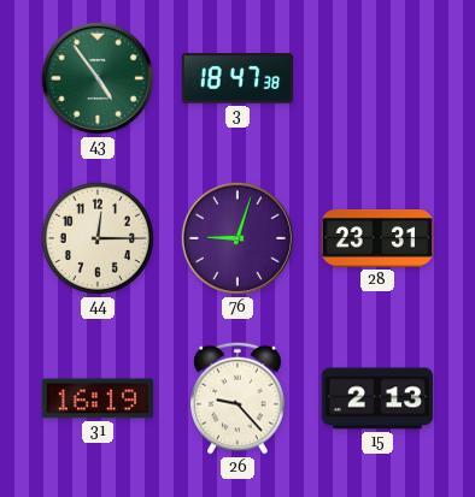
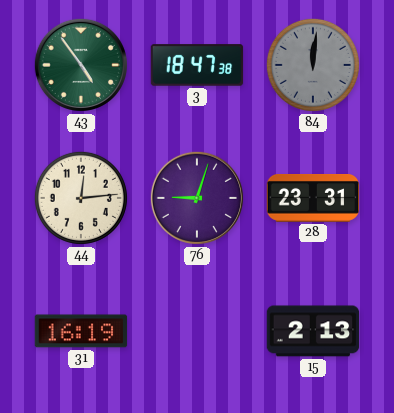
84: none -> 12:01
44: 12:15 -> 12:14
26: 9:23 -> none
